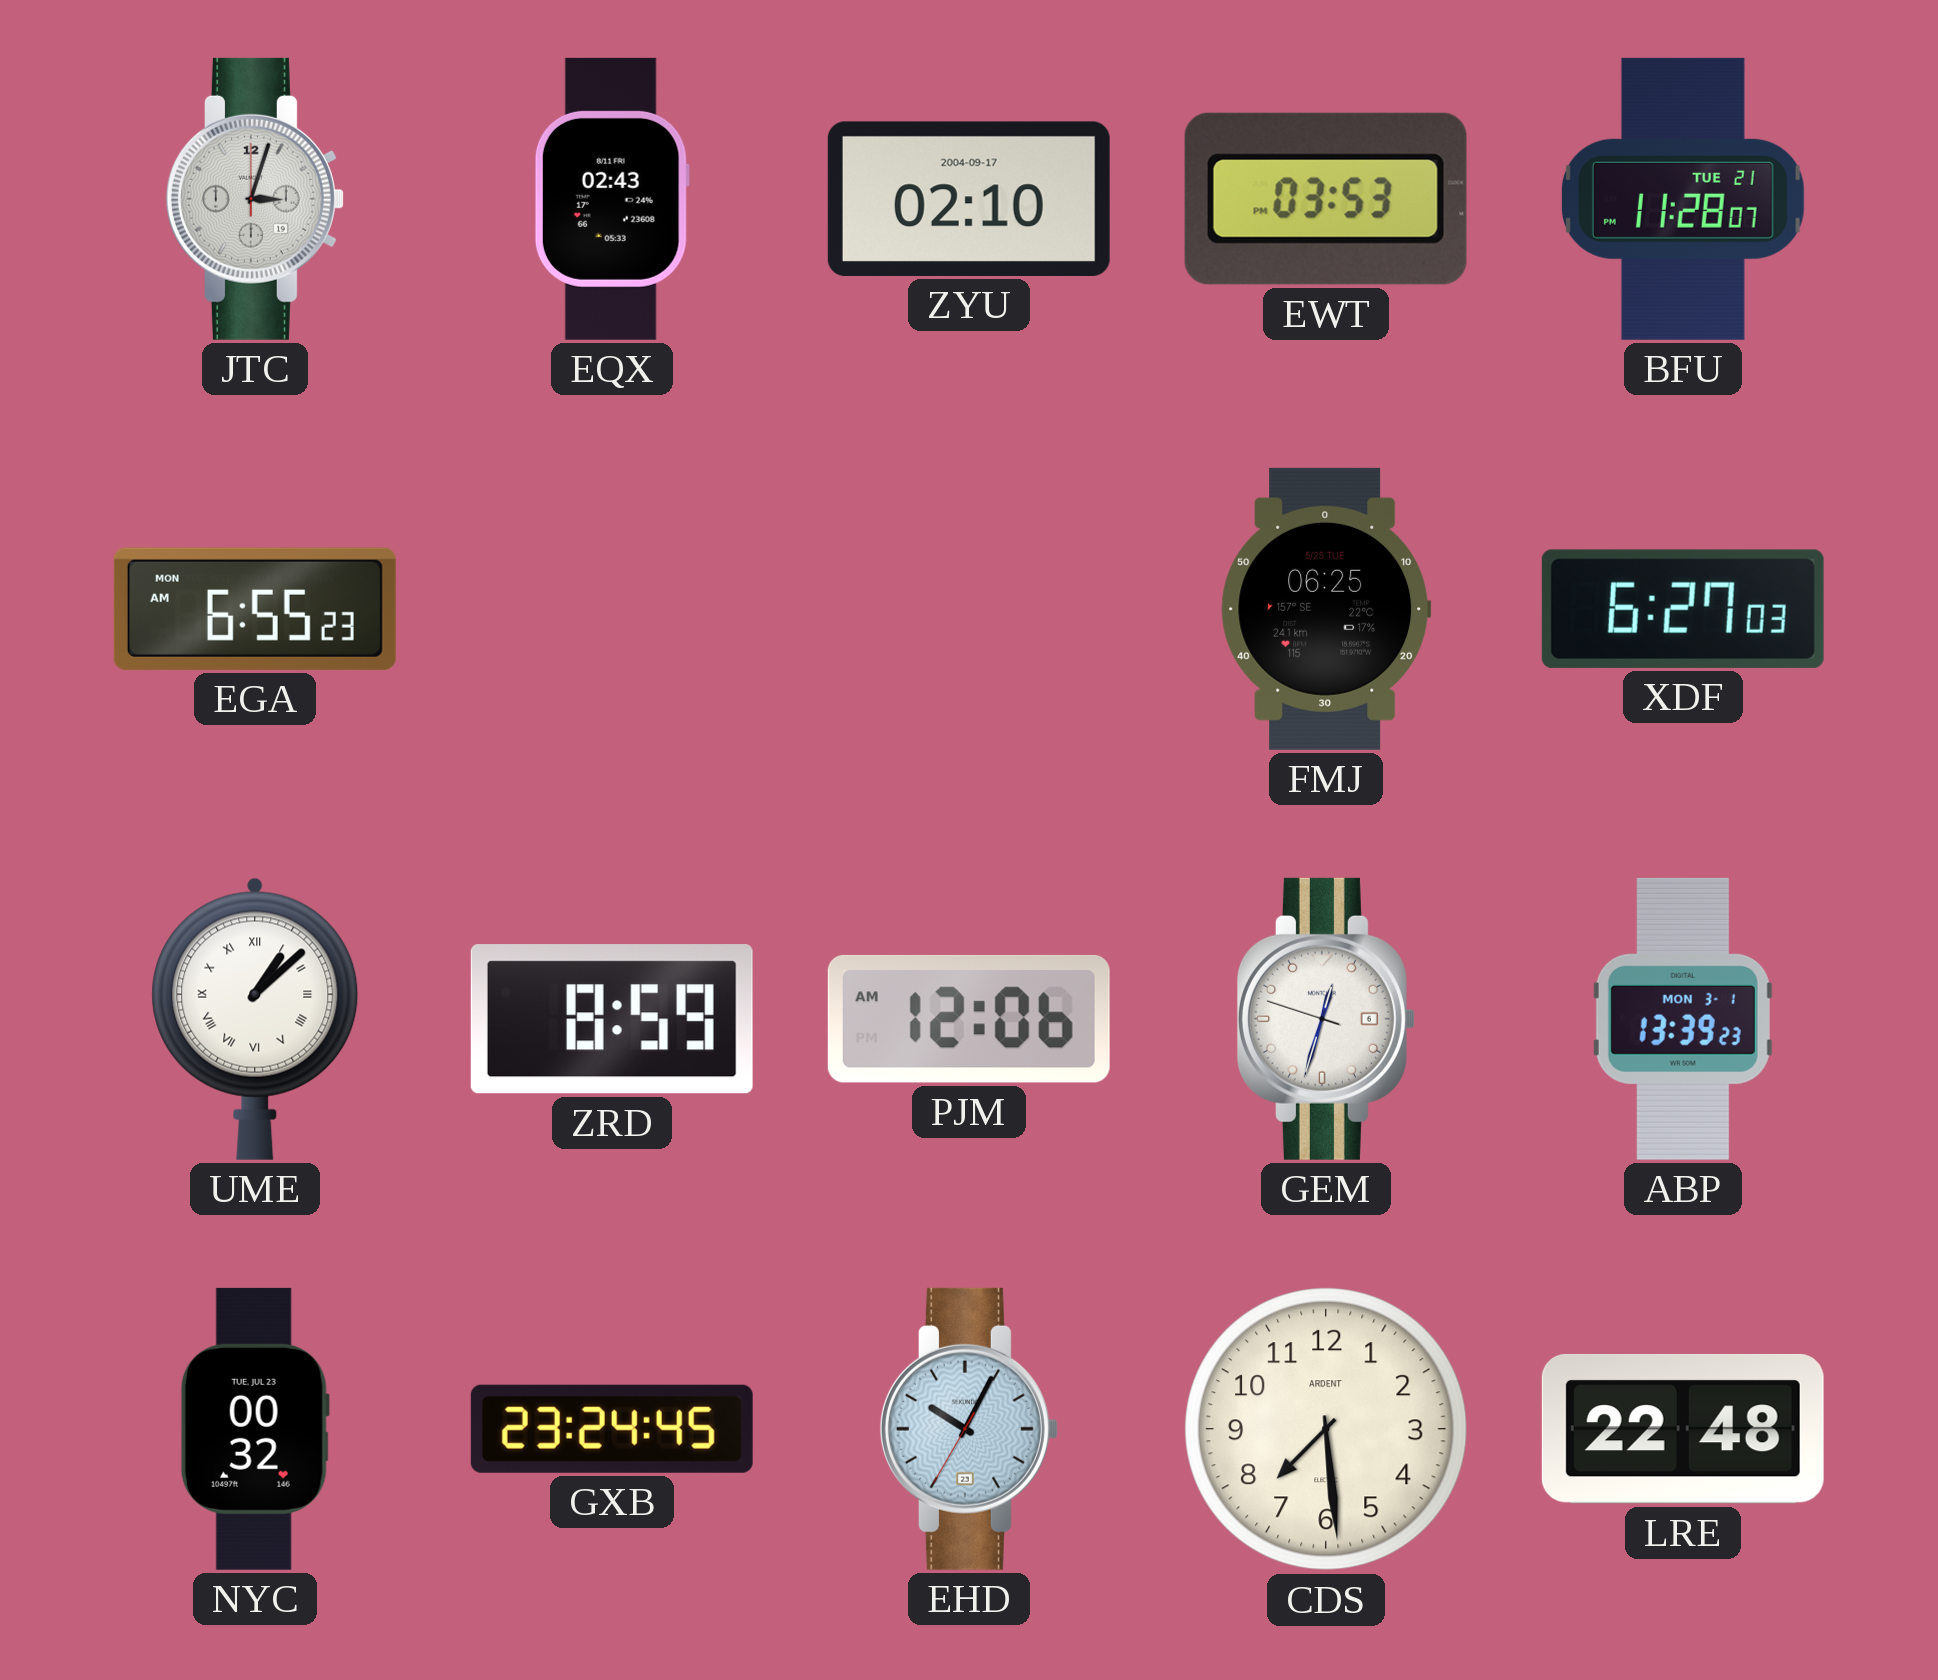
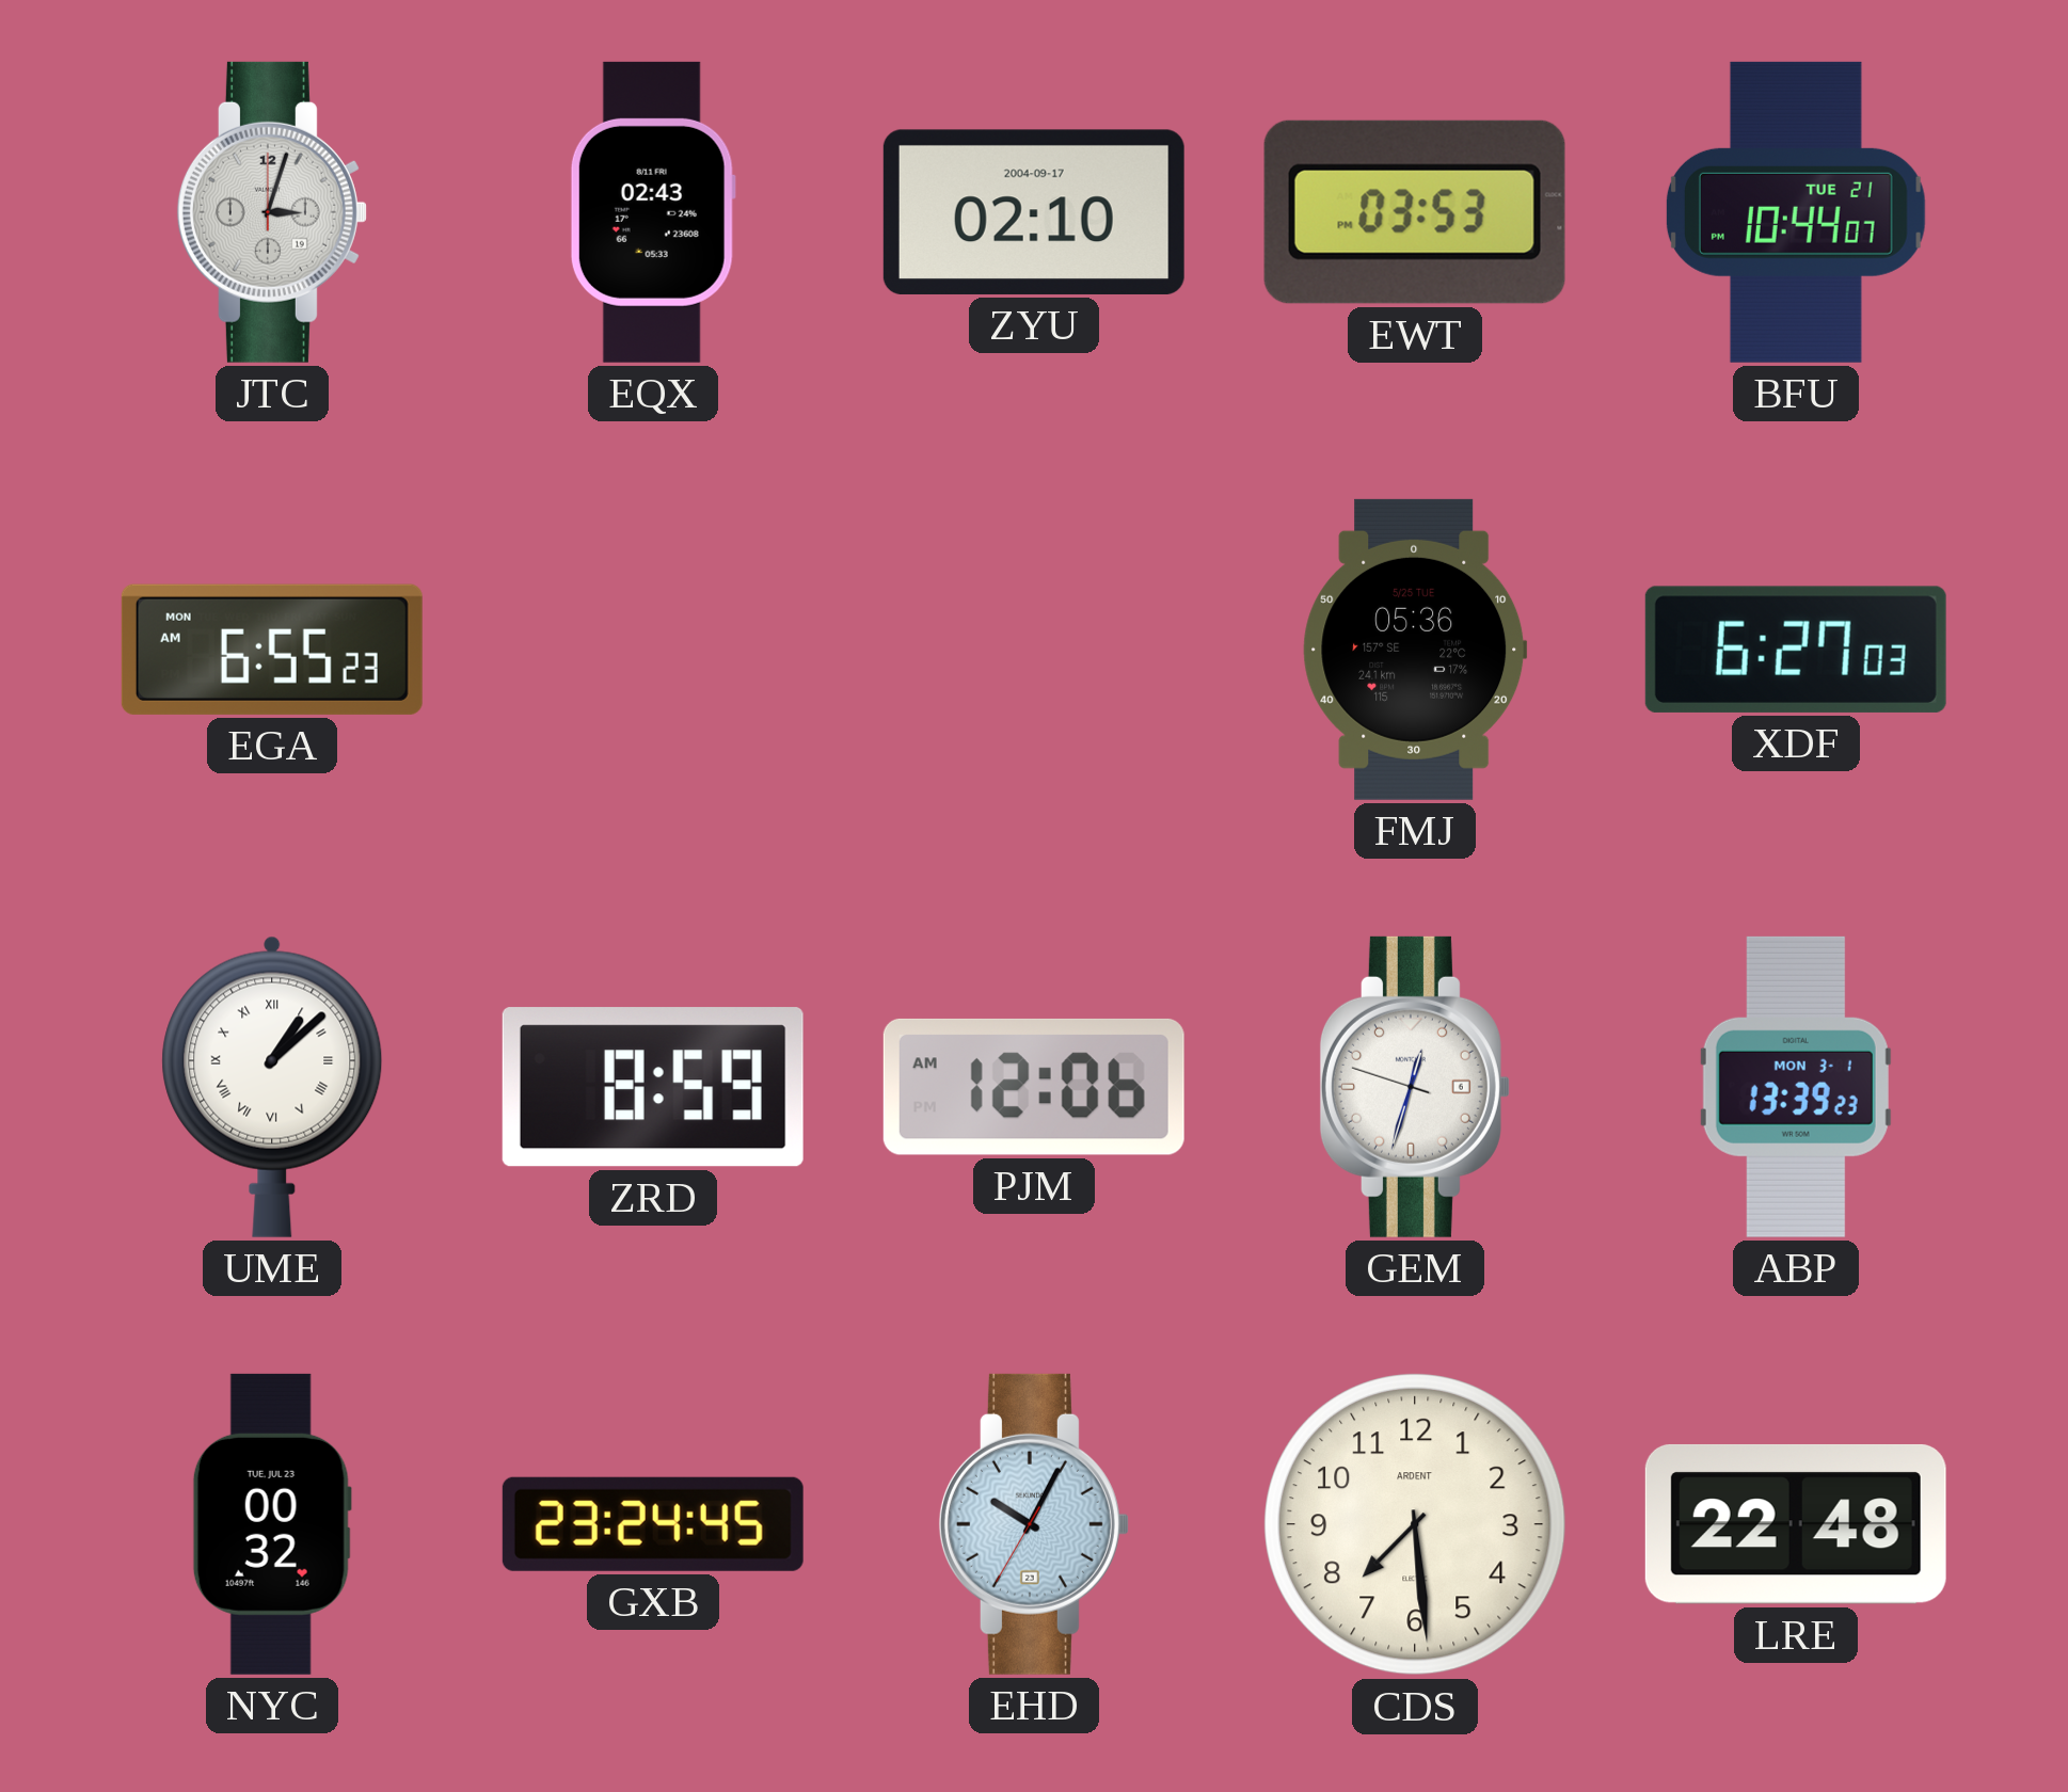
BFU: 11:28 -> 10:44
FMJ: 06:25 -> 05:36
